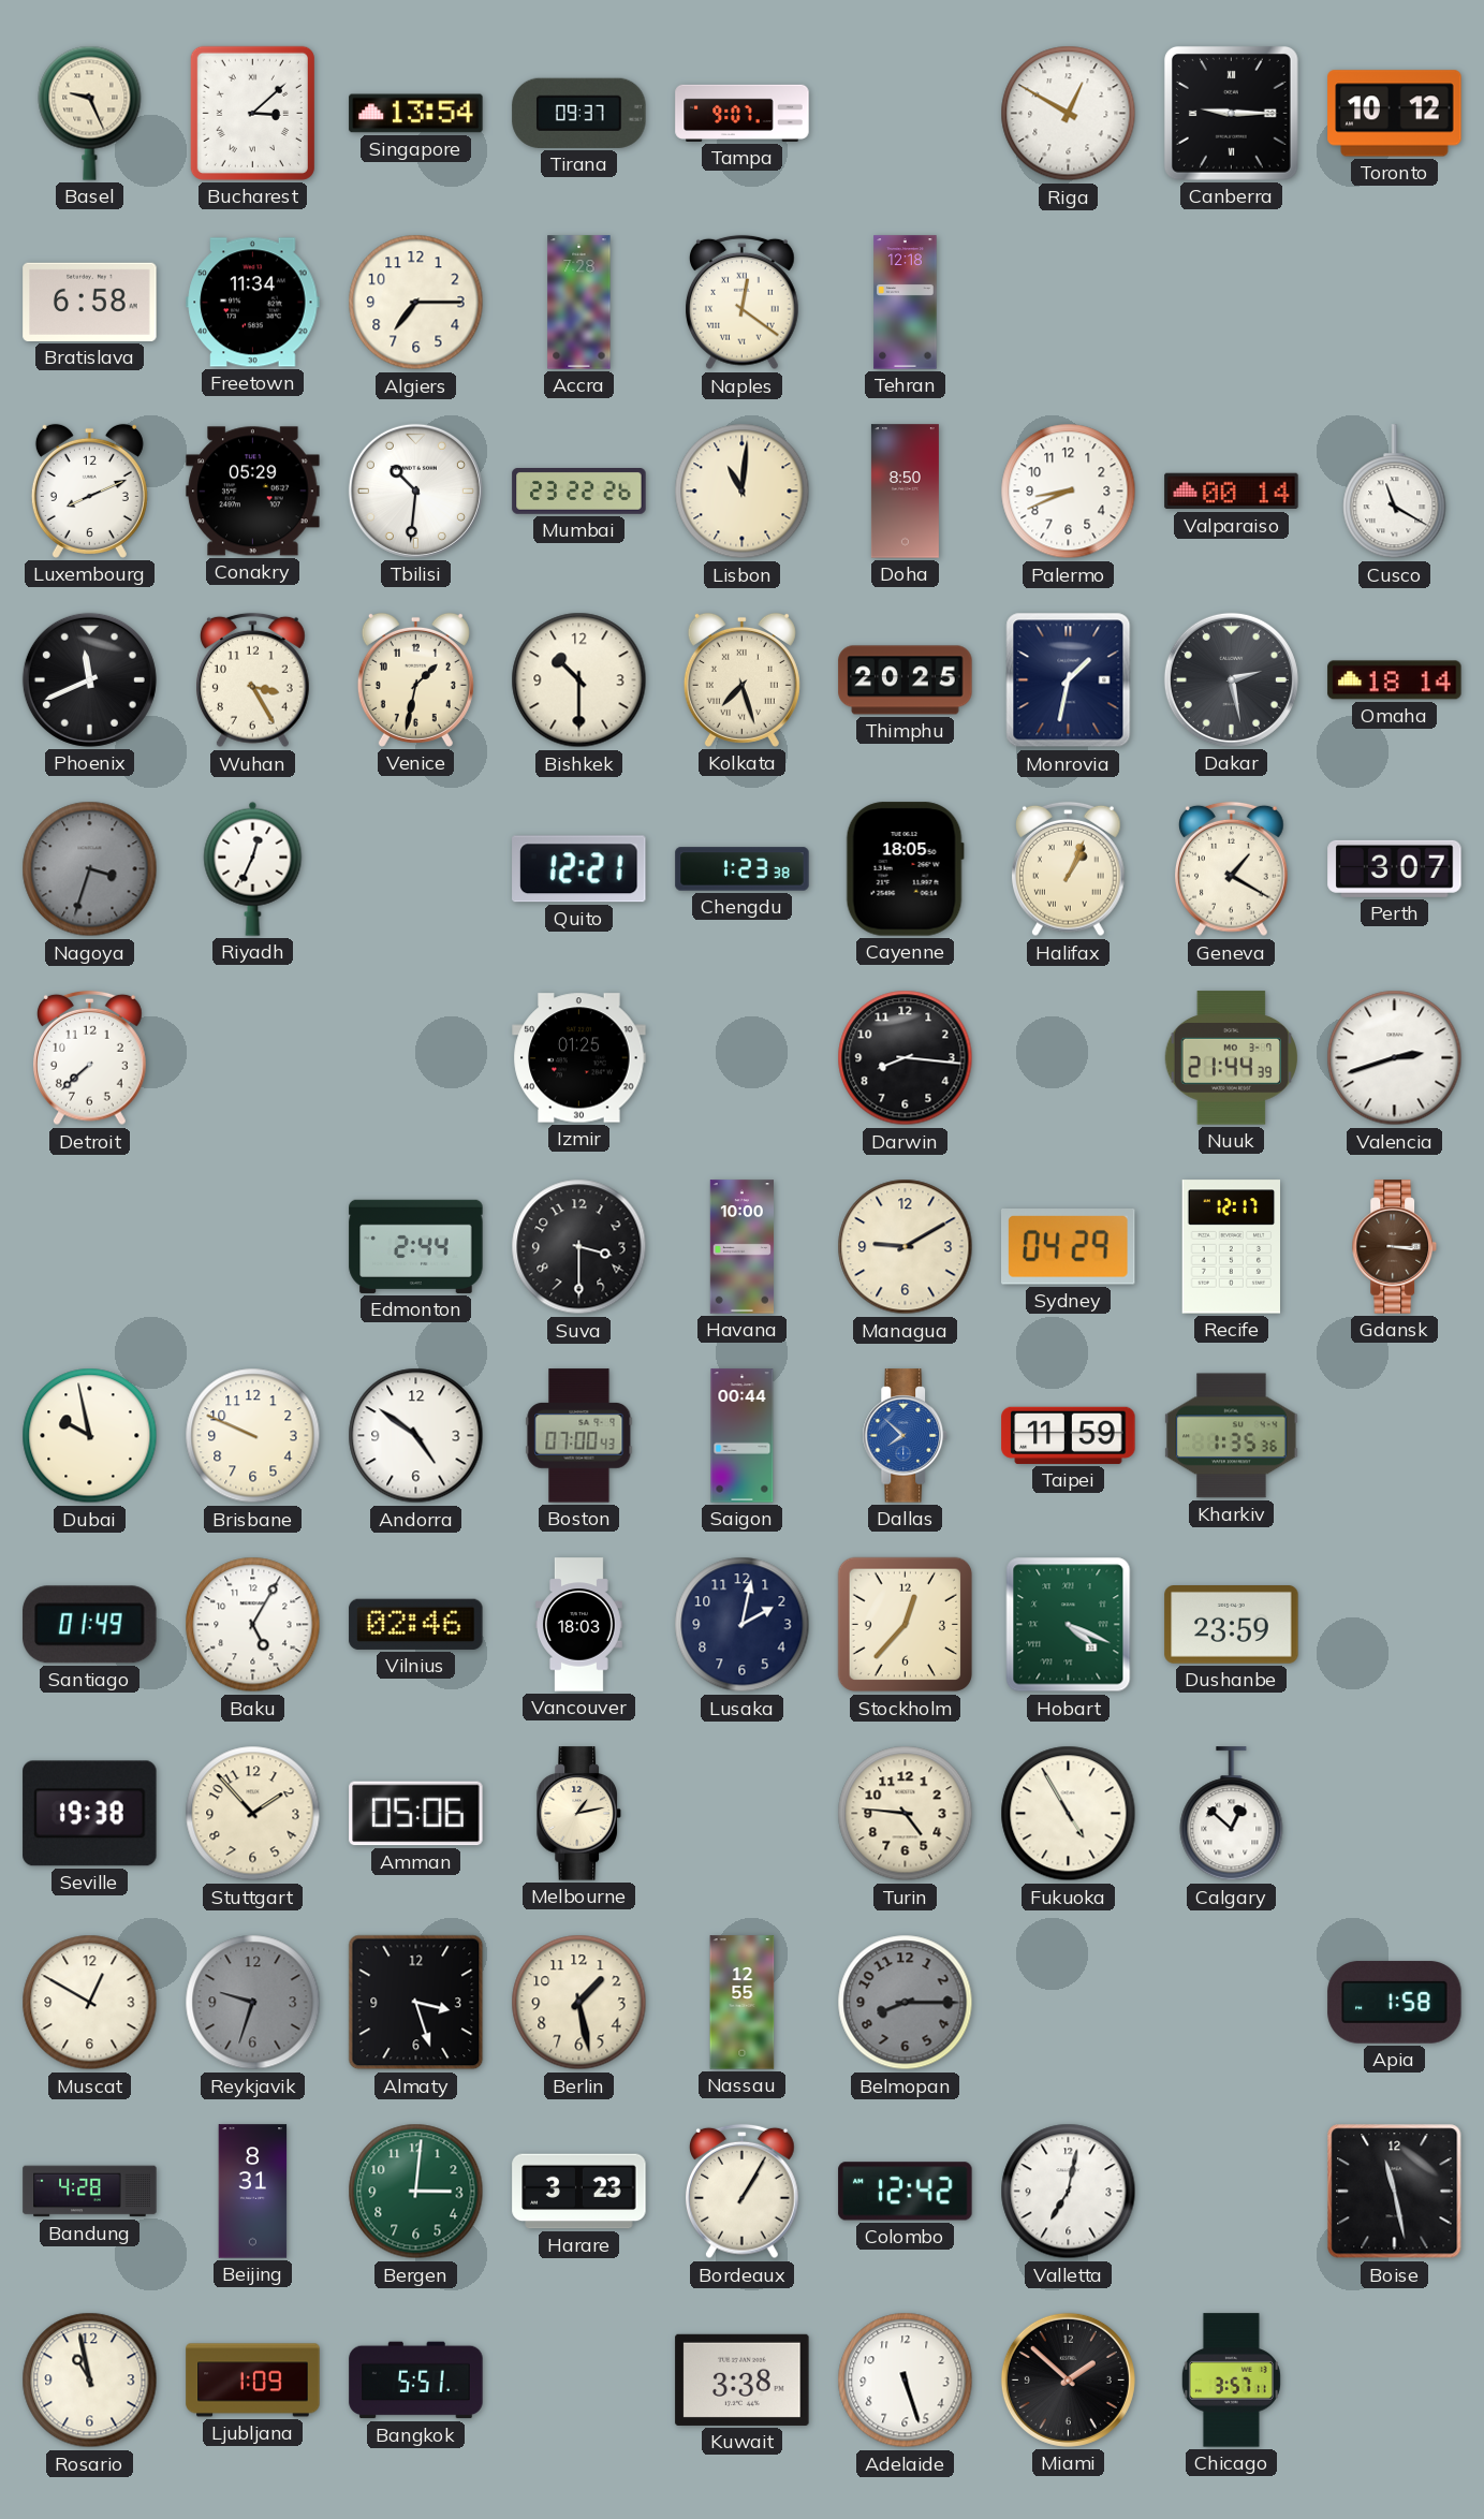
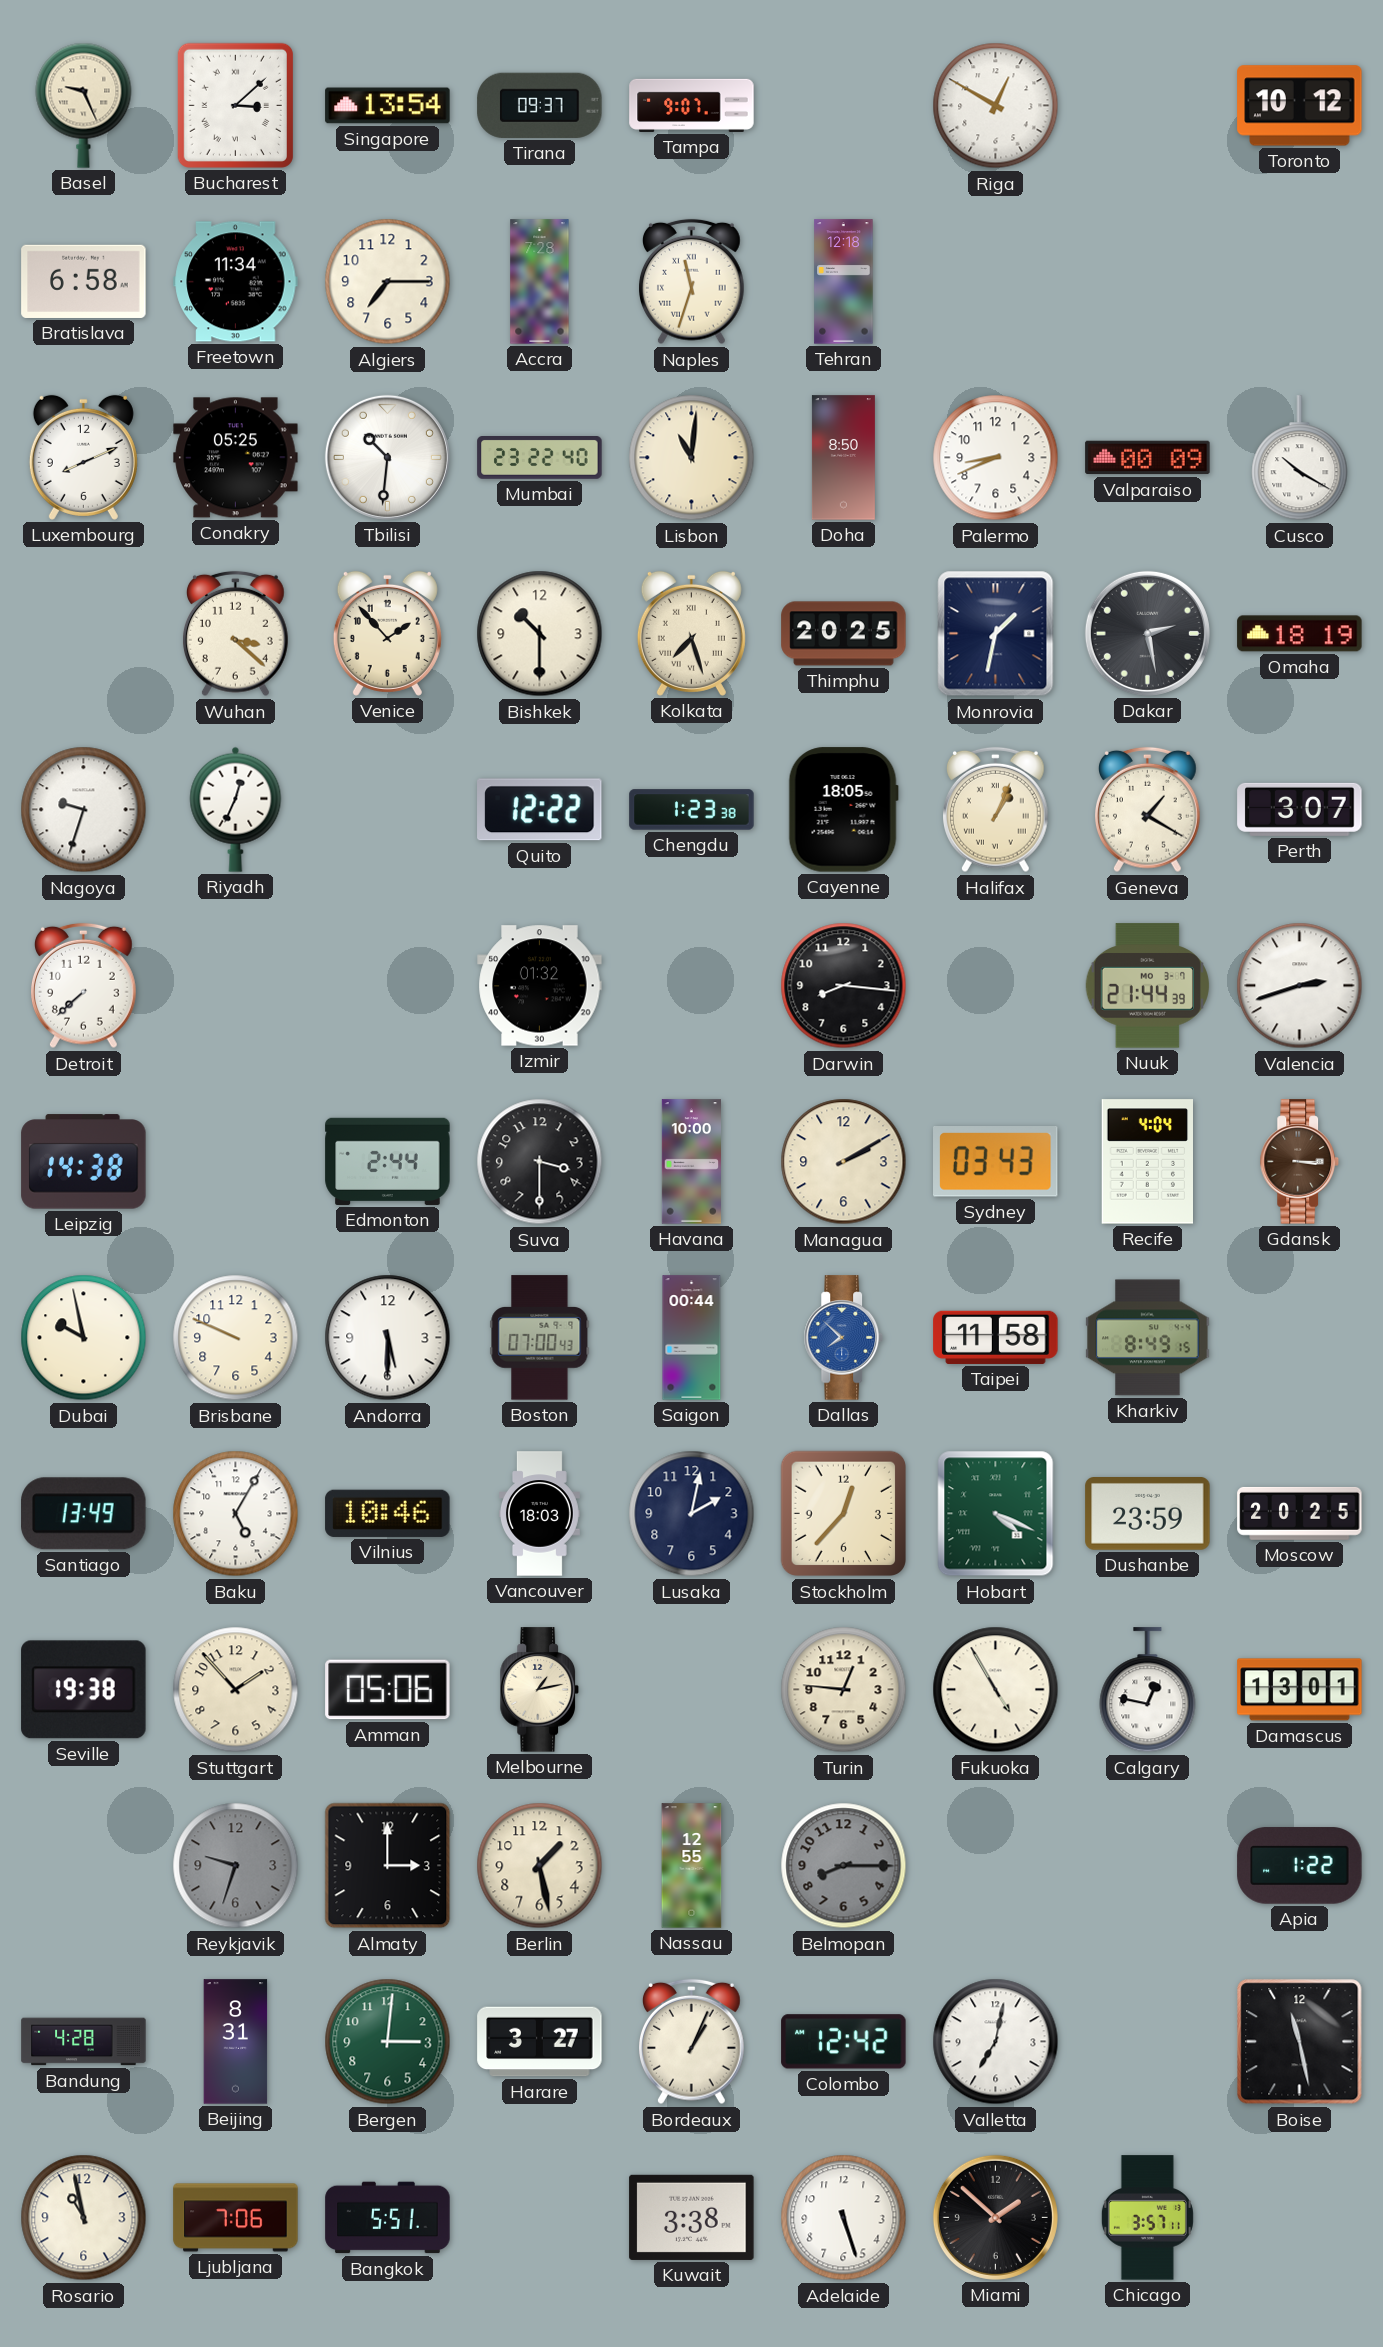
Canberra: 9:15 -> none
Naples: 12:21 -> 11:33
Conakry: 05:29 -> 05:25
Mumbai: 23:22:26 -> 23:22:40
Valparaiso: 00:14 -> 00:09
Cusco: 11:20 -> 10:20
Phoenix: 11:41 -> none
Wuhan: 3:25 -> 3:22
Venice: 1:32 -> 1:53
Omaha: 18:14 -> 18:19
Nagoya: 3:33 -> 9:33
Nagoya dial: grey -> white
Quito: 12:21 -> 12:22
Izmir: 01:25 -> 01:32
Leipzig: none -> 14:38
Managua: 9:10 -> 2:10
Sydney: 04:29 -> 03:43
Recife: 12:17 -> 4:04
Andorra: 4:51 -> 5:30
Taipei: 11:59 -> 11:58
Kharkiv: 1:35 -> 8:49
Santiago: 01:49 -> 13:49
Vilnius: 02:46 -> 10:46
Moscow: none -> 20:25
Turin: 4:46 -> 12:46
Calgary: 12:52 -> 12:47
Damascus: none -> 13:01
Muscat: 12:50 -> none
Almaty: 3:27 -> 3:00
Apia: 1:58 -> 1:22
Harare: 3:23 -> 3:27
Bordeaux: 1:05 -> 1:04
Ljubljana: 1:09 -> 7:06
